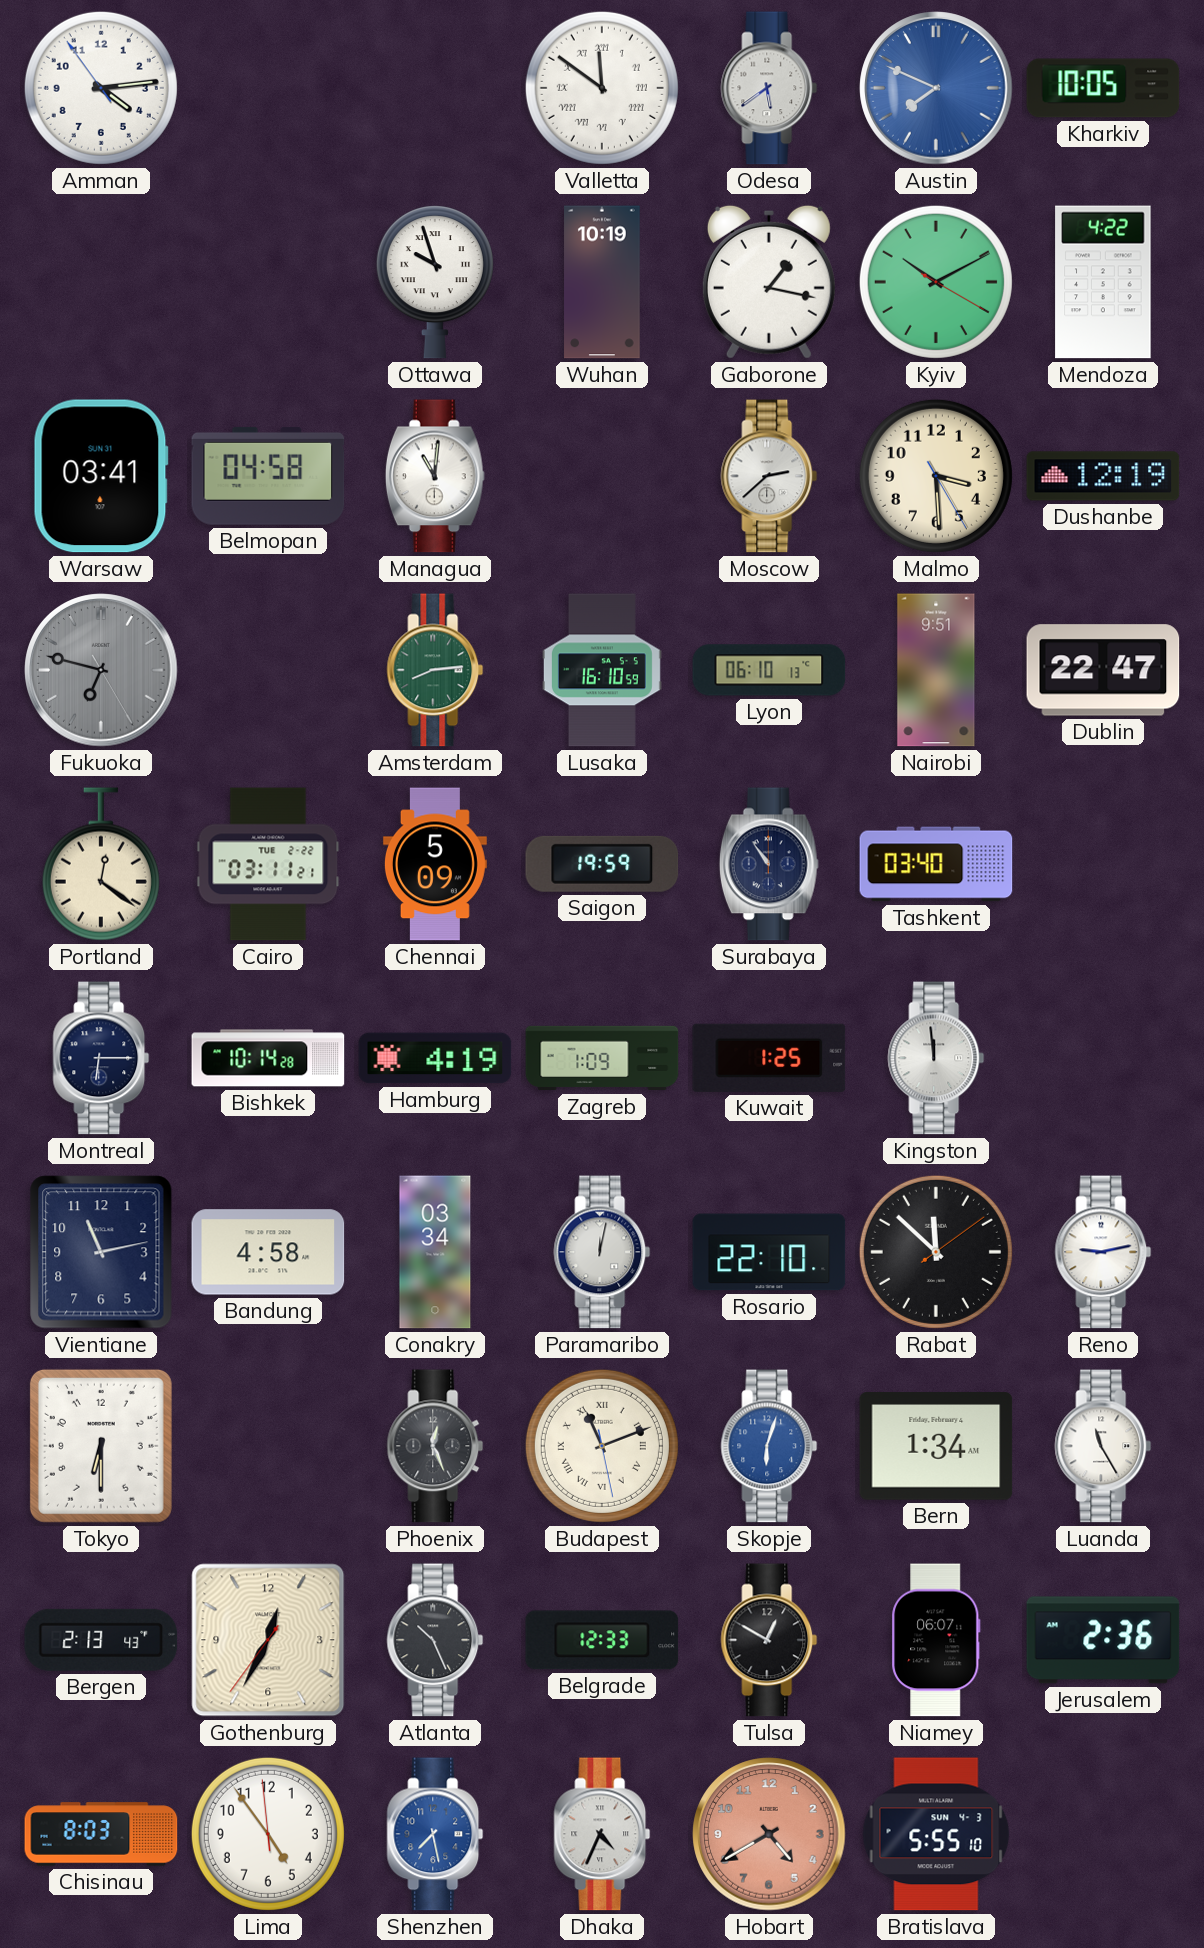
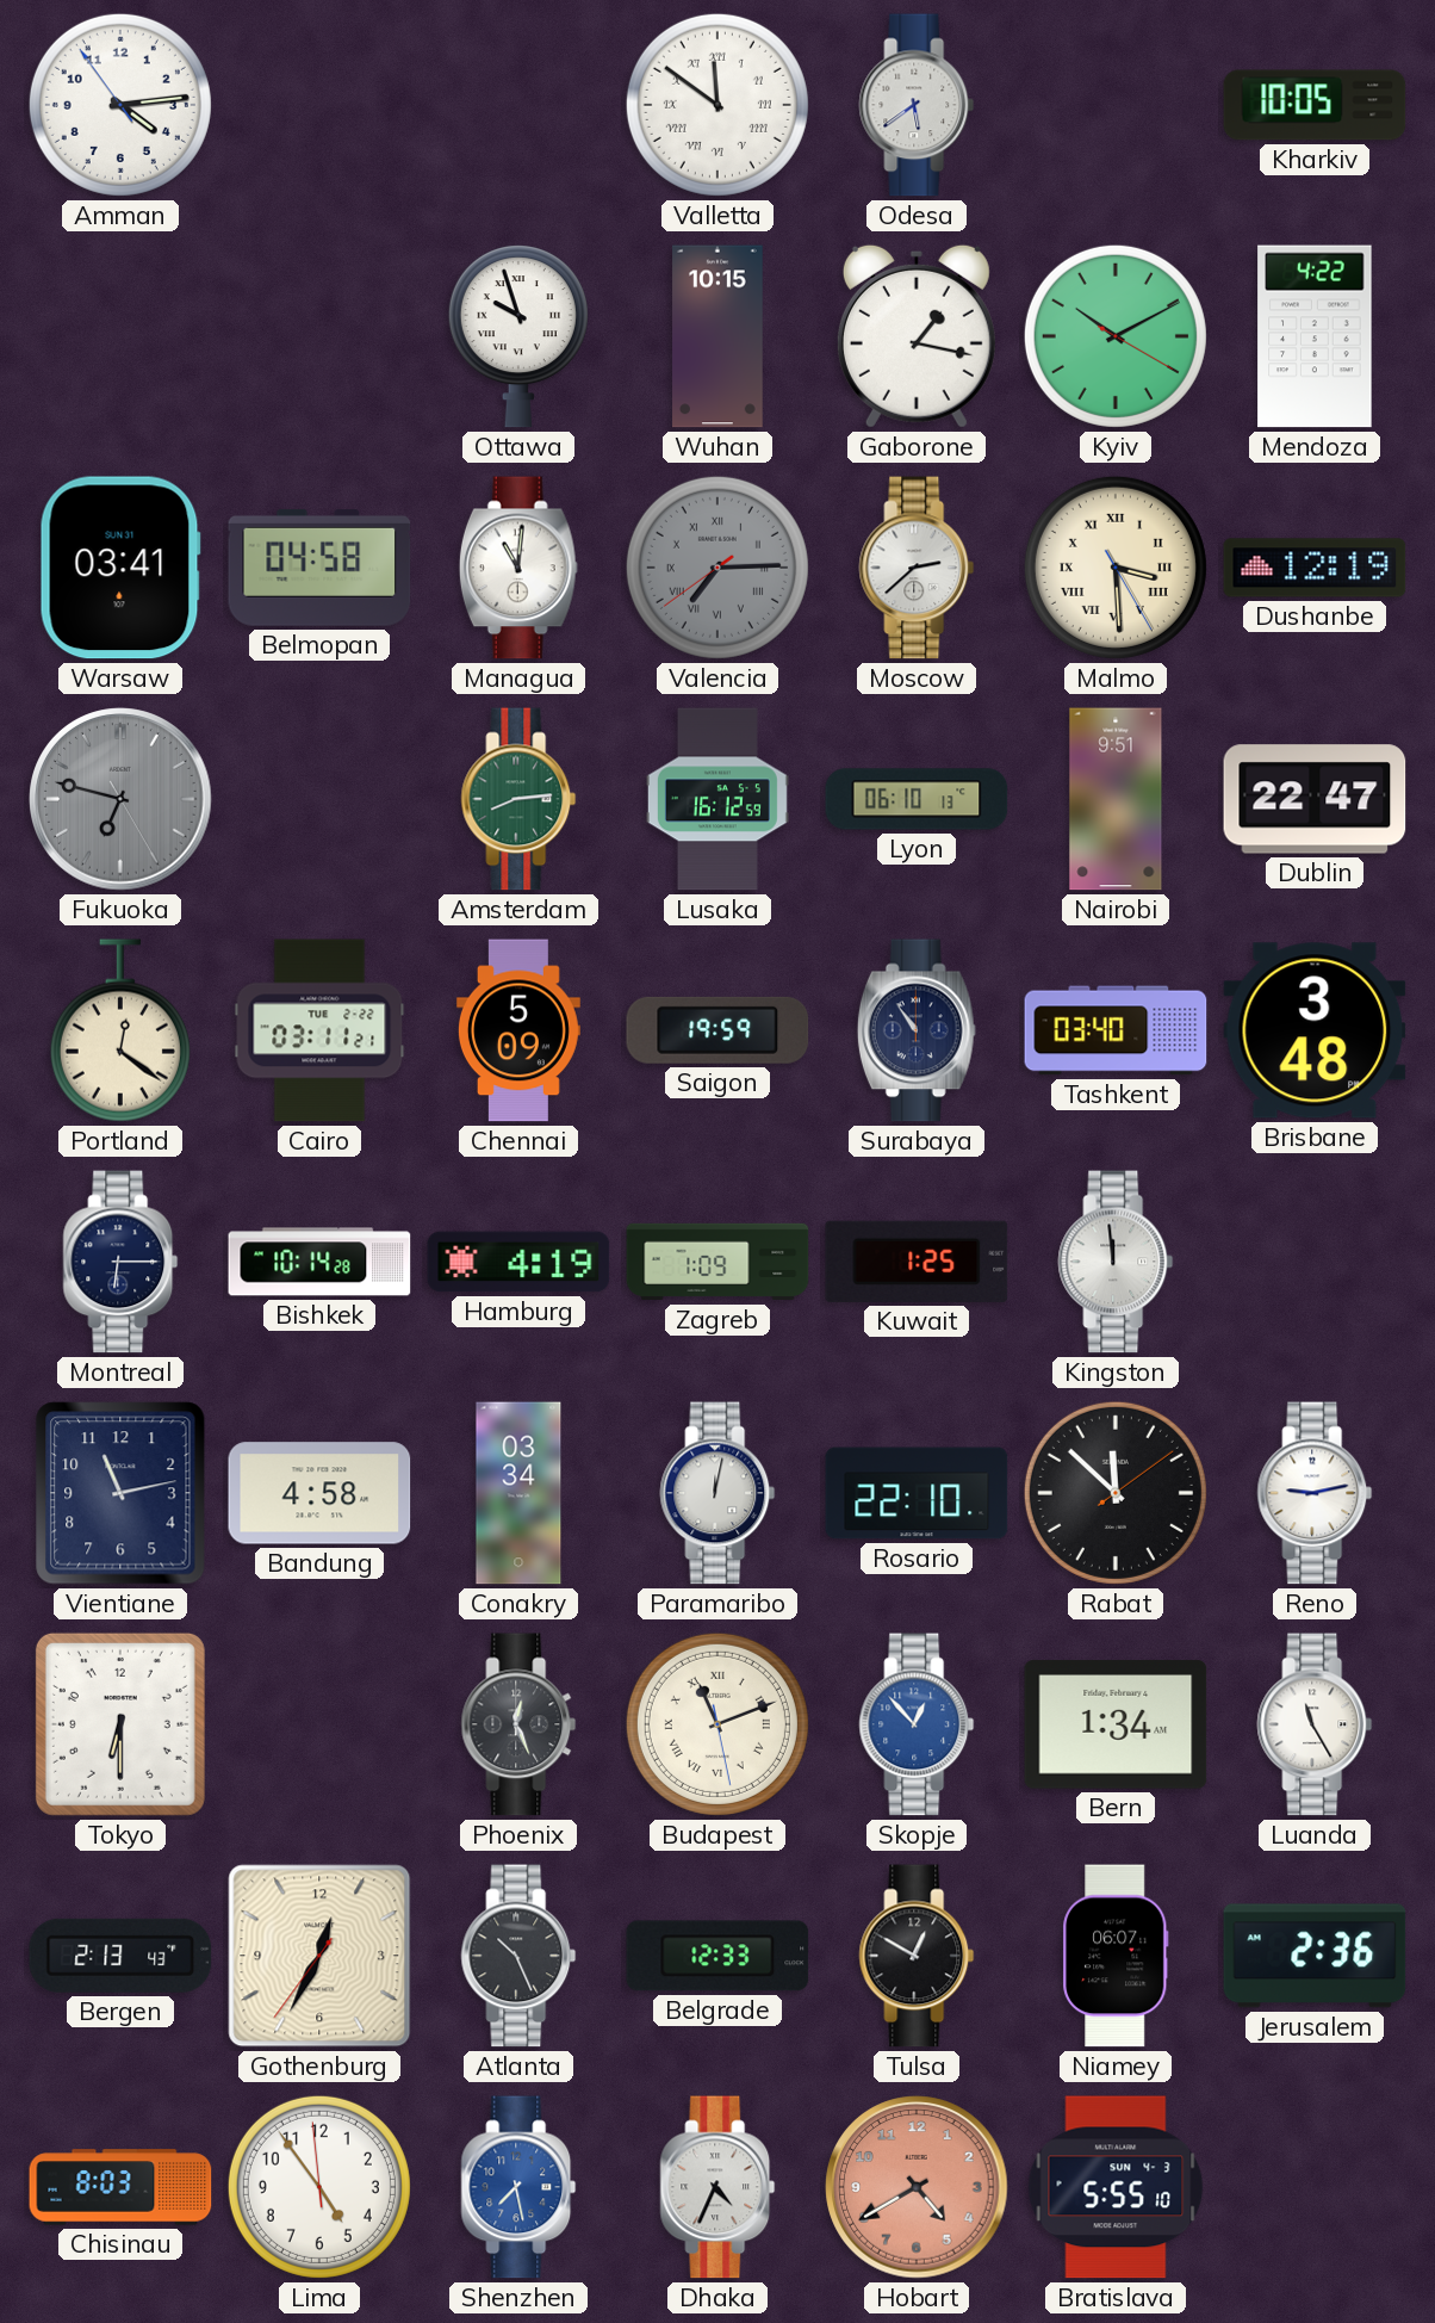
Austin: 7:49 -> none
Wuhan: 10:19 -> 10:15
Valencia: none -> 7:14
Malmo numerals: Arabic -> Roman
Lusaka: 16:10 -> 16:12
Brisbane: none -> 3:48
Skopje: 6:03 -> 12:53
